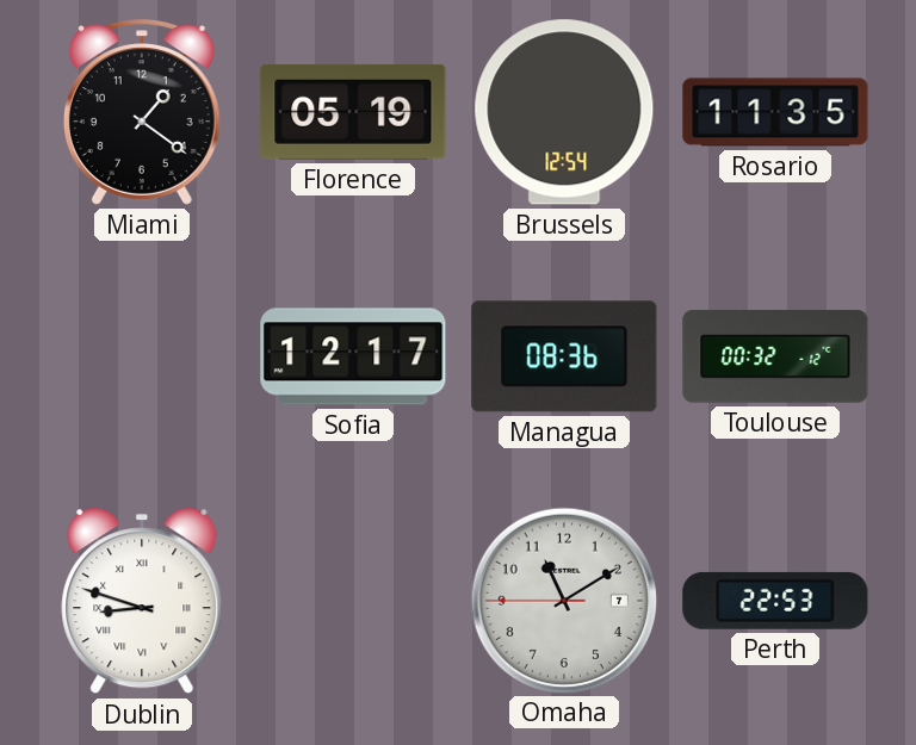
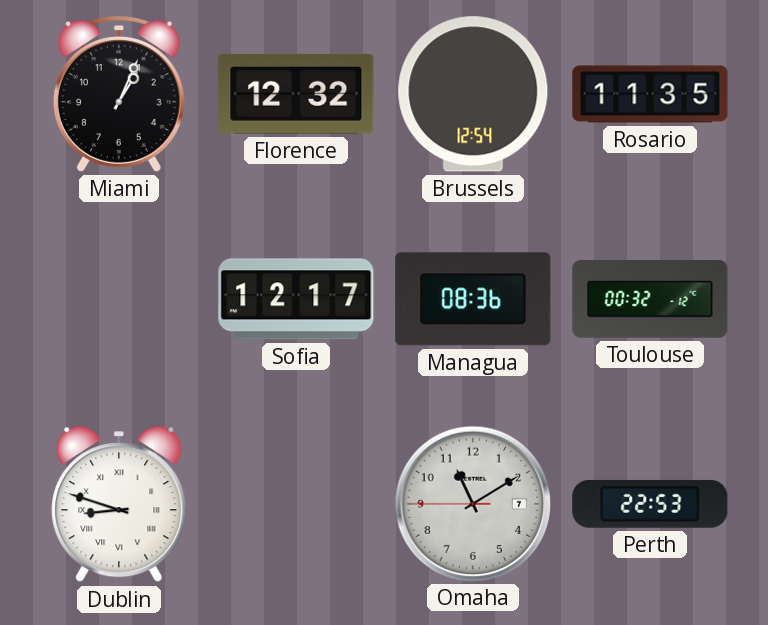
Miami: 1:21 -> 1:04
Florence: 05:19 -> 12:32
